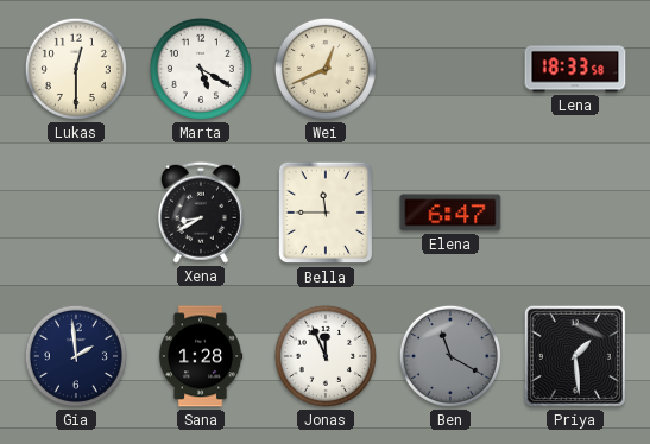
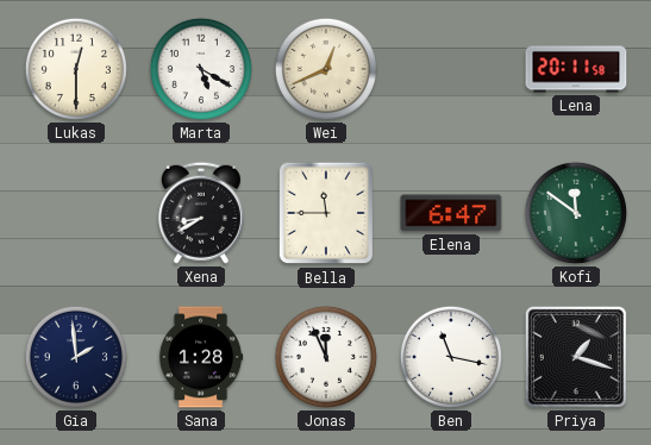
Lena: 18:33 -> 20:11
Kofi: none -> 11:51
Ben: 11:20 -> 11:17
Ben dial: grey -> white
Priya: 1:29 -> 1:18
